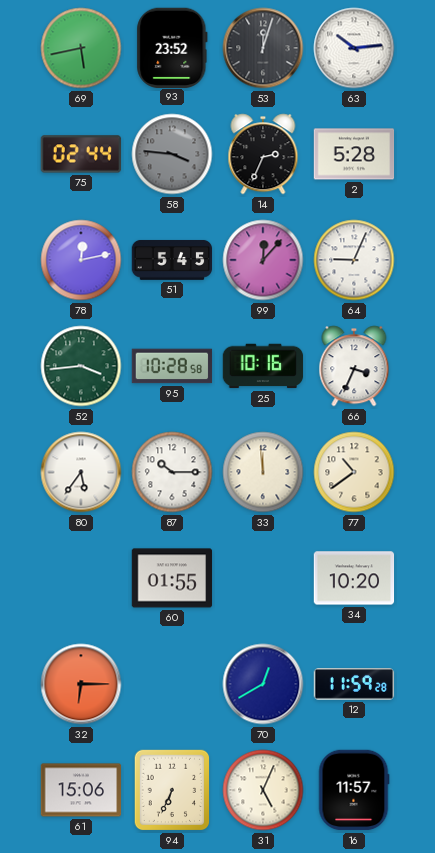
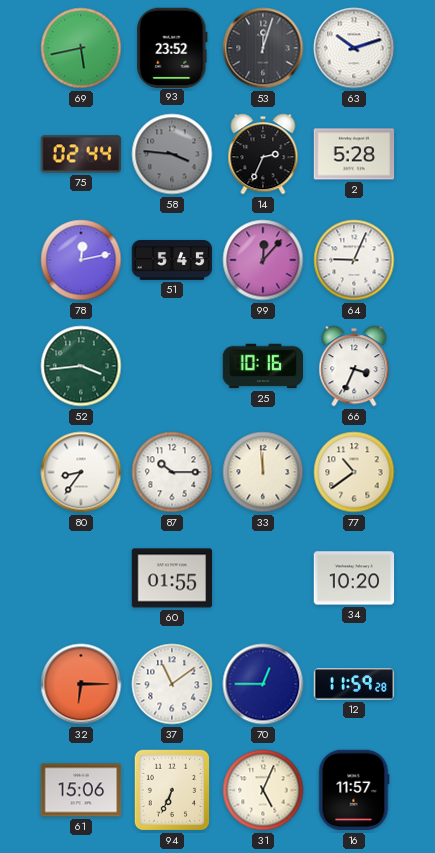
63: 10:14 -> 10:12
95: 10:28 -> none
80: 5:36 -> 8:36
37: none -> 11:09
70: 12:40 -> 12:45
